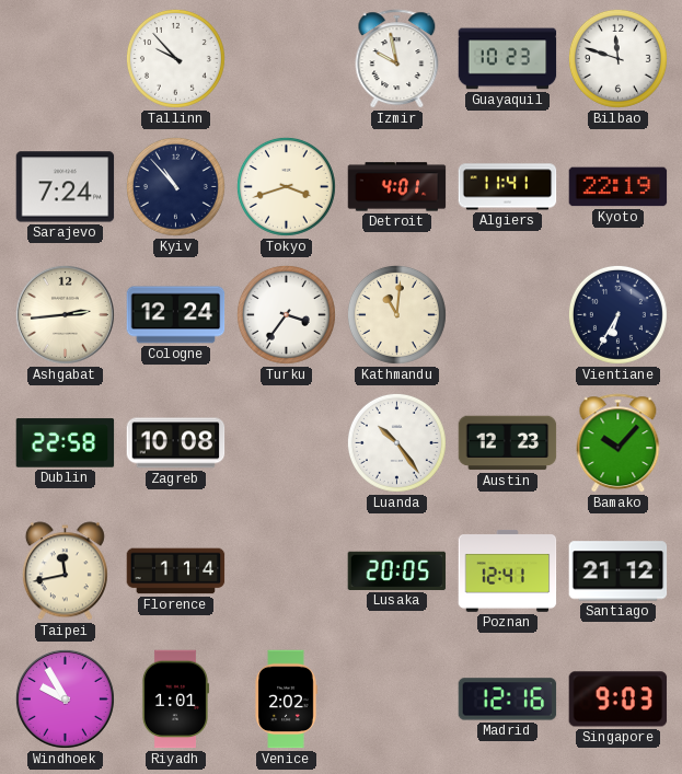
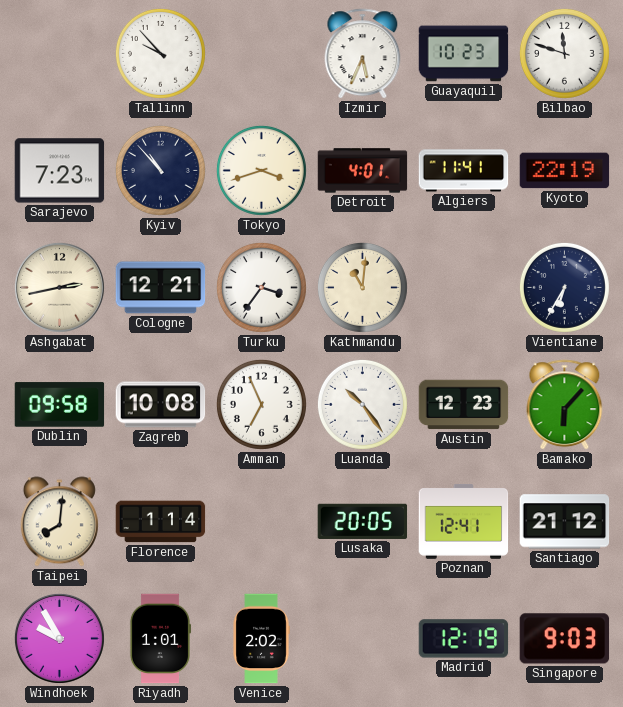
Izmir: 9:58 -> 5:34
Sarajevo: 7:24 -> 7:23
Ashgabat: 2:44 -> 2:43
Cologne: 12:24 -> 12:21
Dublin: 22:58 -> 09:58
Amman: none -> 6:56
Bamako: 10:07 -> 6:07
Taipei: 11:43 -> 8:01
Madrid: 12:16 -> 12:19
